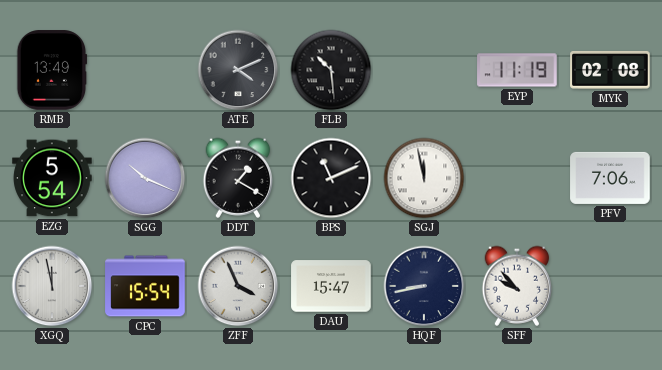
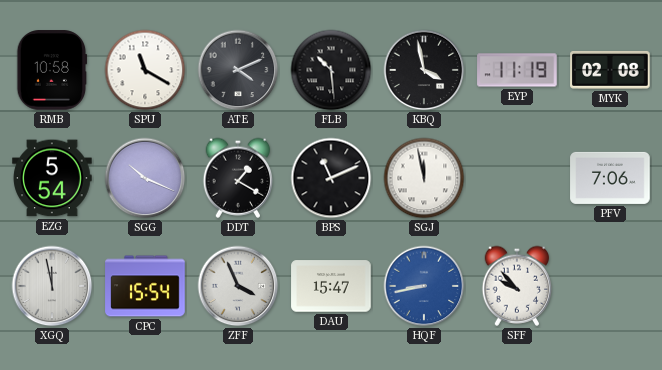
RMB: 13:49 -> 10:58
SPU: none -> 11:20
KBQ: none -> 3:58
HQF dial: navy -> blue
